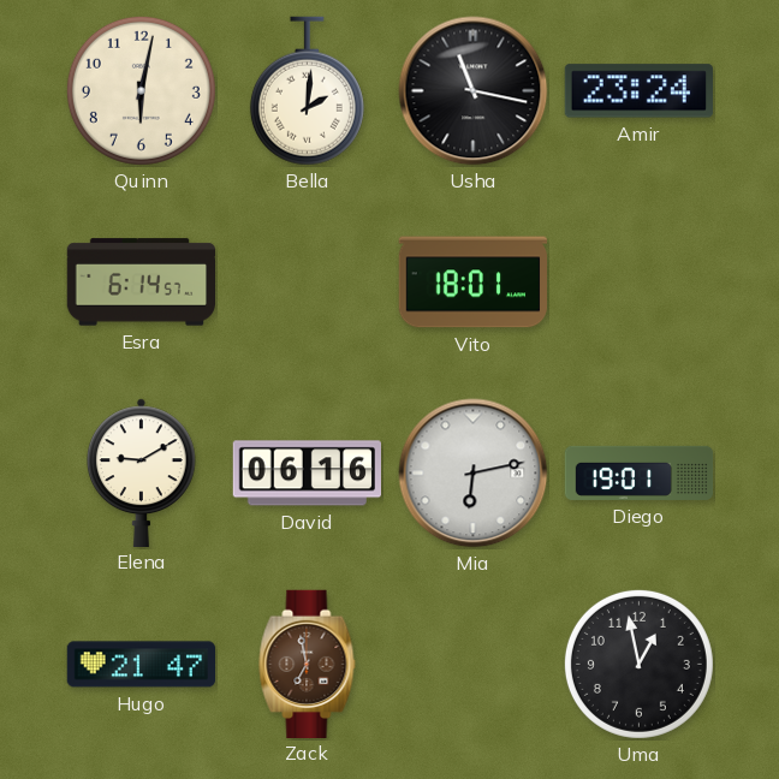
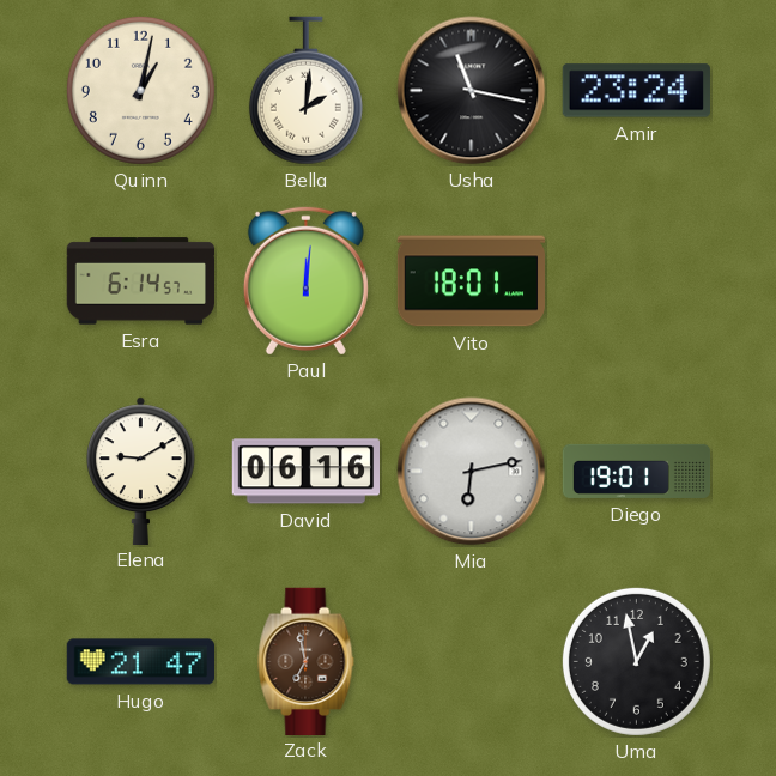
Quinn: 6:02 -> 1:02
Paul: none -> 12:01
